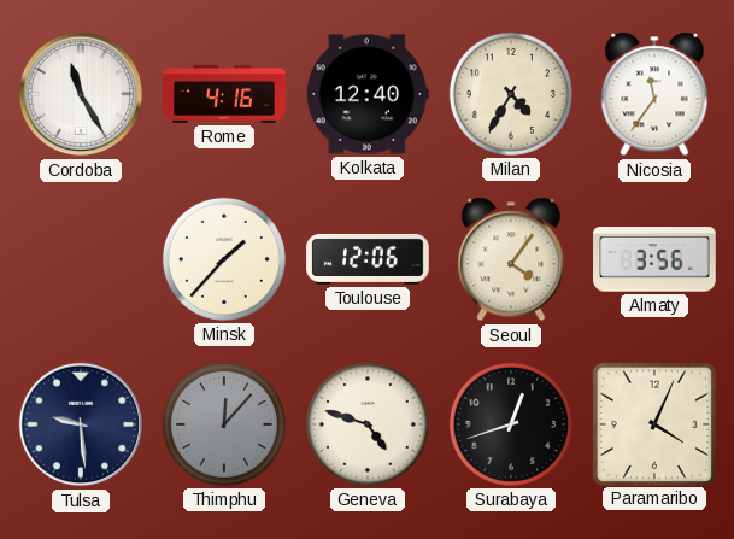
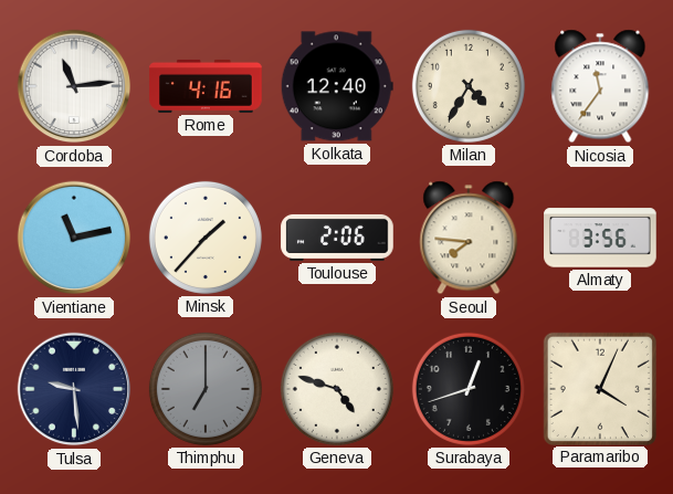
Cordoba: 11:25 -> 11:14
Vientiane: none -> 11:13
Toulouse: 12:06 -> 2:06
Seoul: 4:06 -> 7:46
Thimphu: 12:07 -> 7:00
